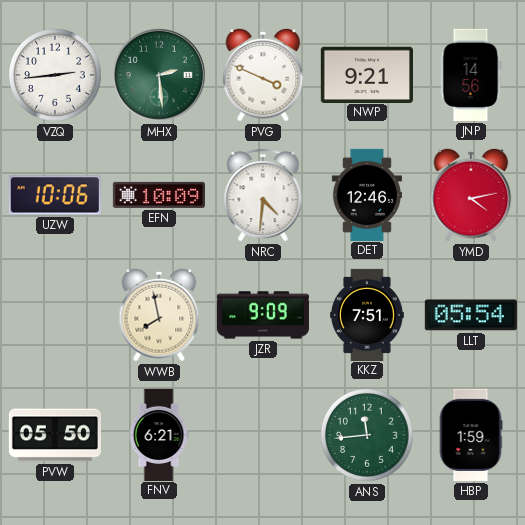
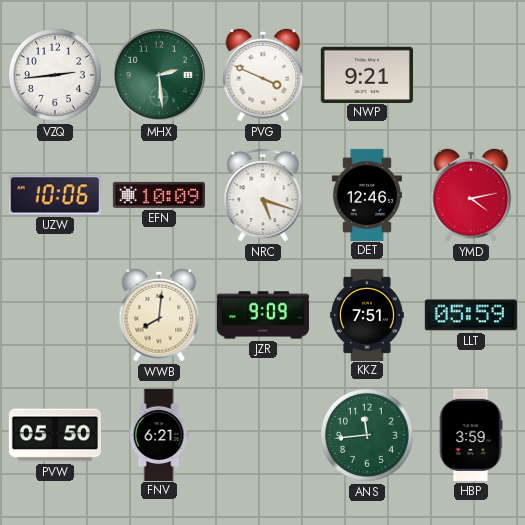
JNP: 14:56 -> none
NRC: 4:31 -> 5:18
WWB: 7:58 -> 8:01
LLT: 05:54 -> 05:59
HBP: 1:59 -> 3:59
